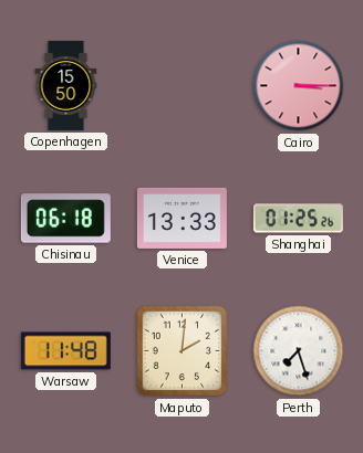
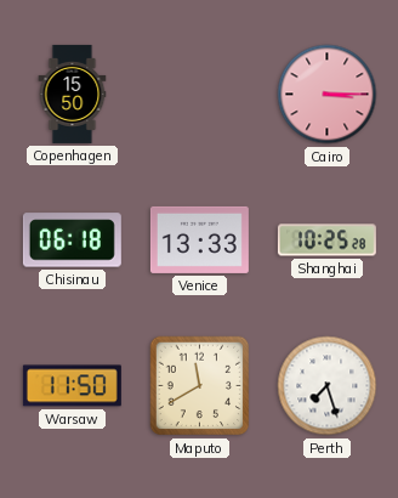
Shanghai: 01:25 -> 10:25
Warsaw: 11:48 -> 11:50
Maputo: 2:01 -> 11:40
